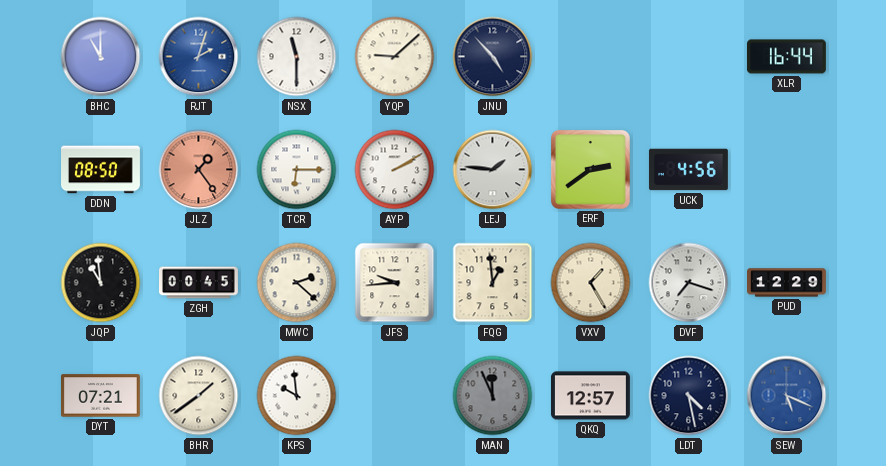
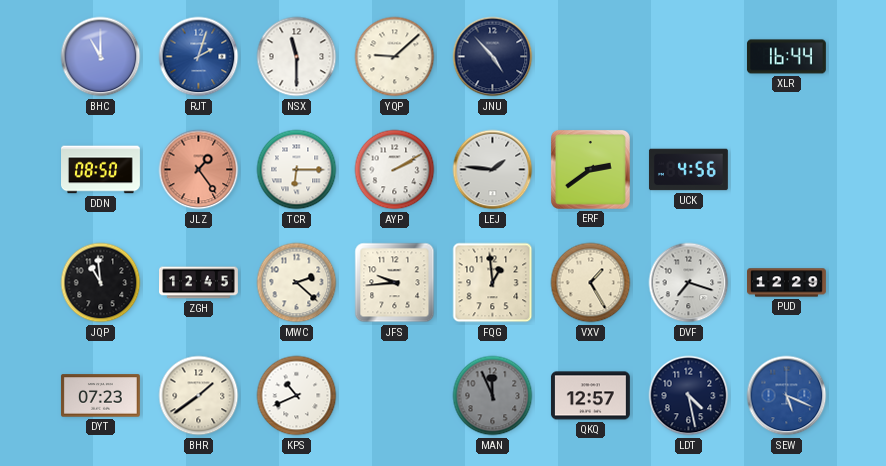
ZGH: 00:45 -> 12:45
DYT: 07:21 -> 07:23
KPS: 9:59 -> 10:41
